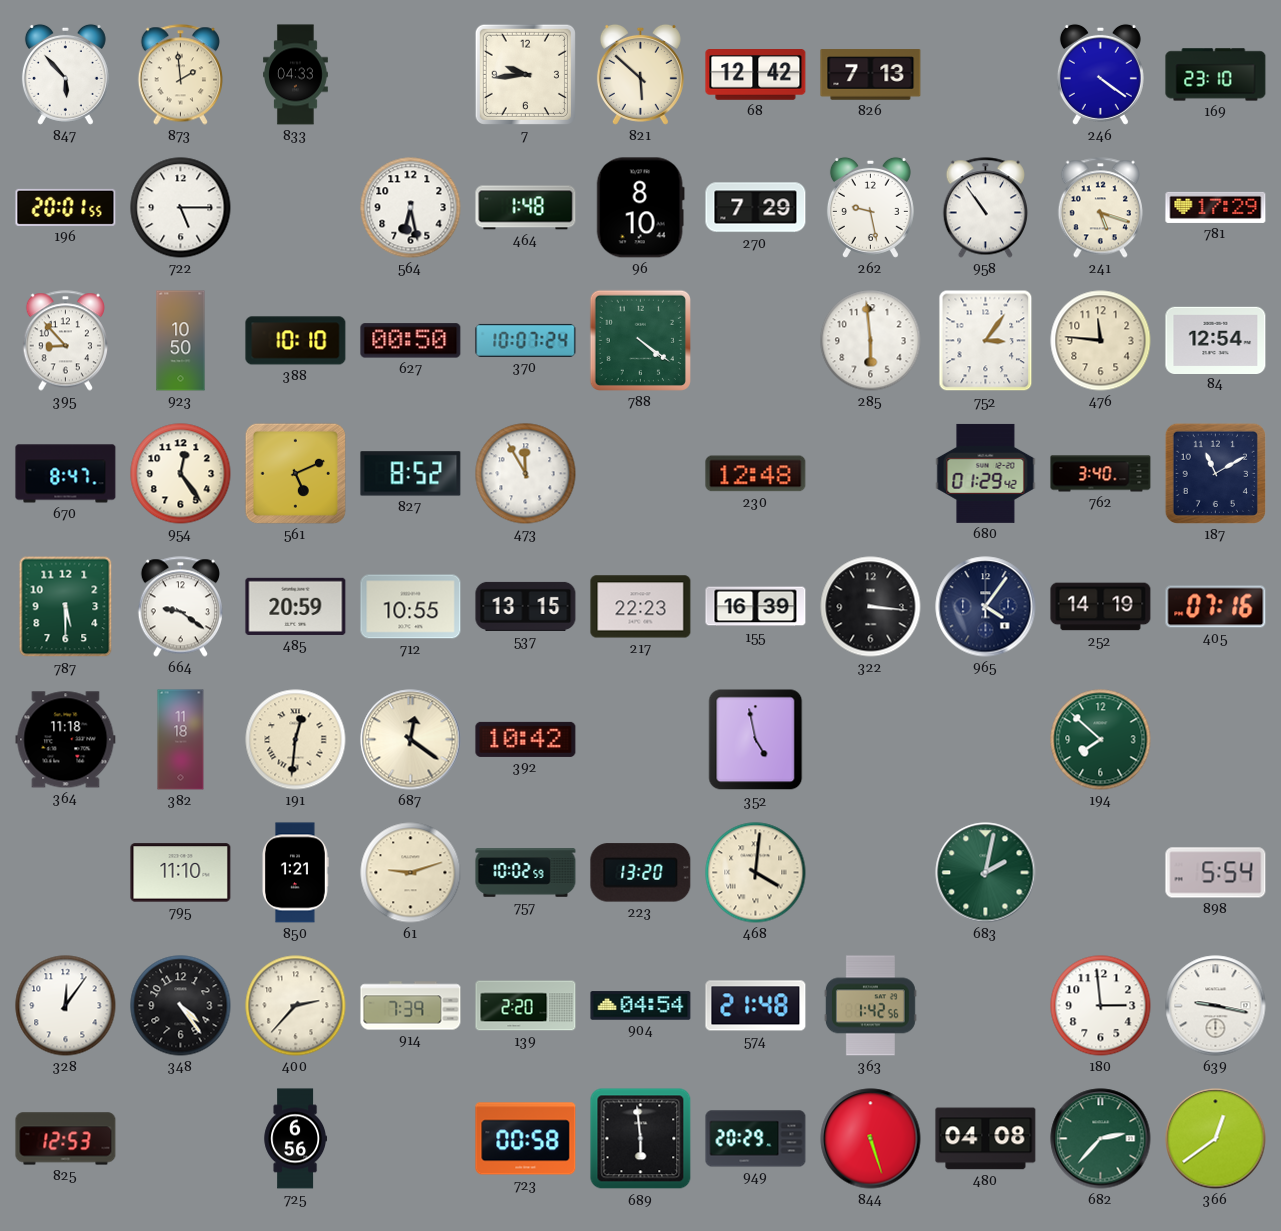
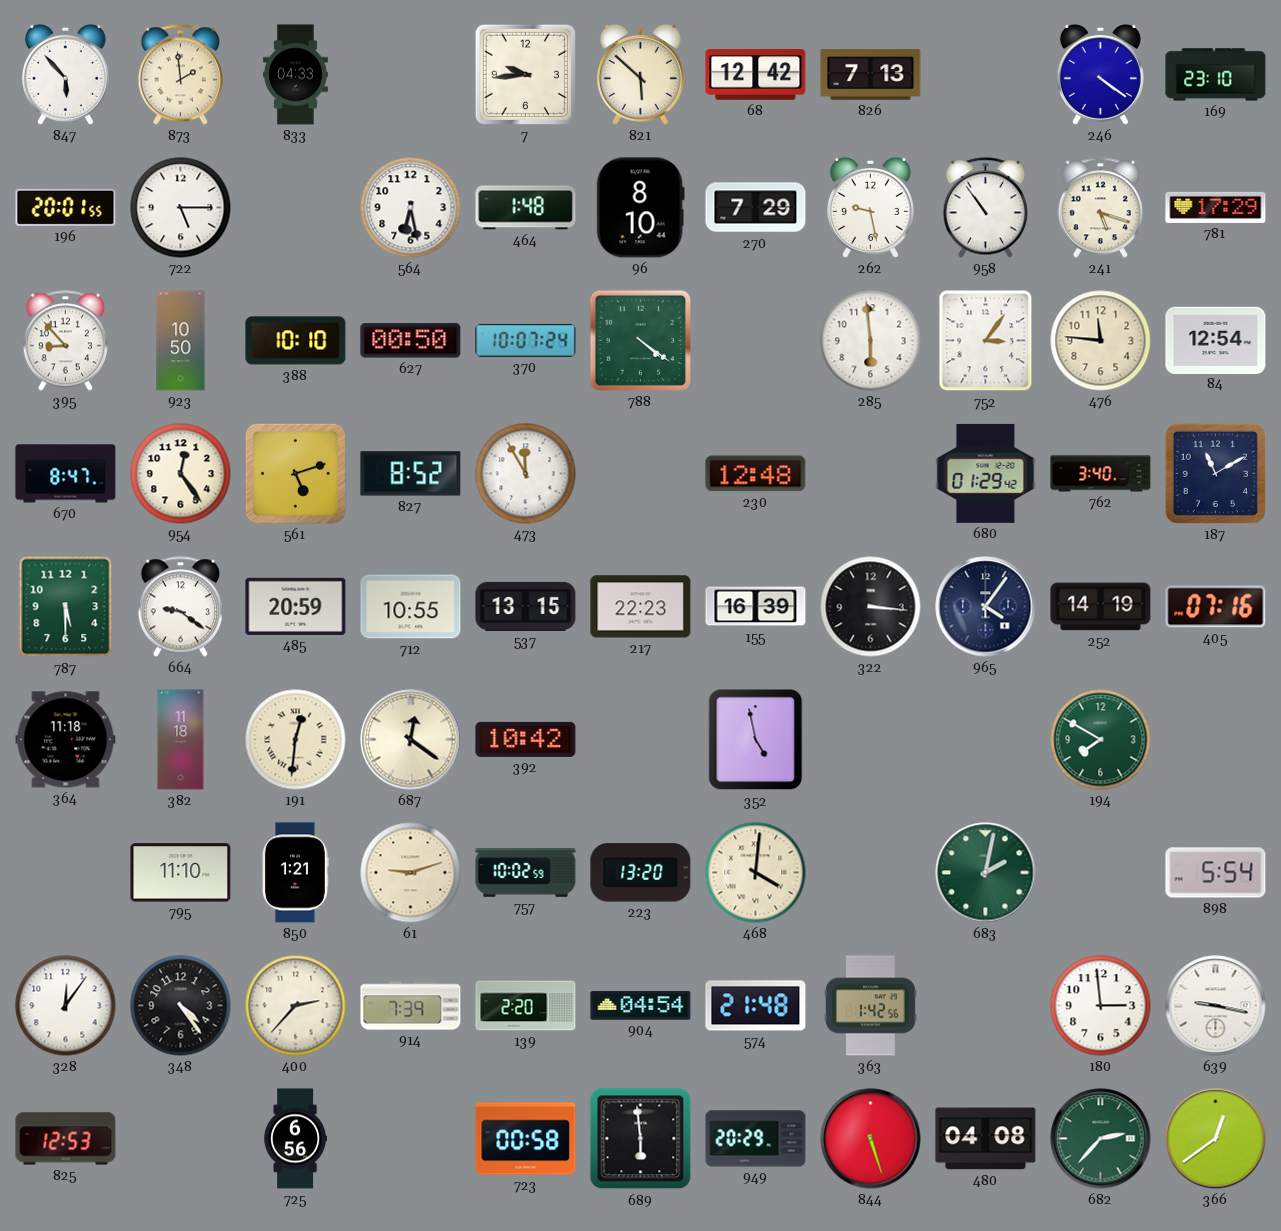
561: 5:11 -> 5:12
194: 7:52 -> 7:50
